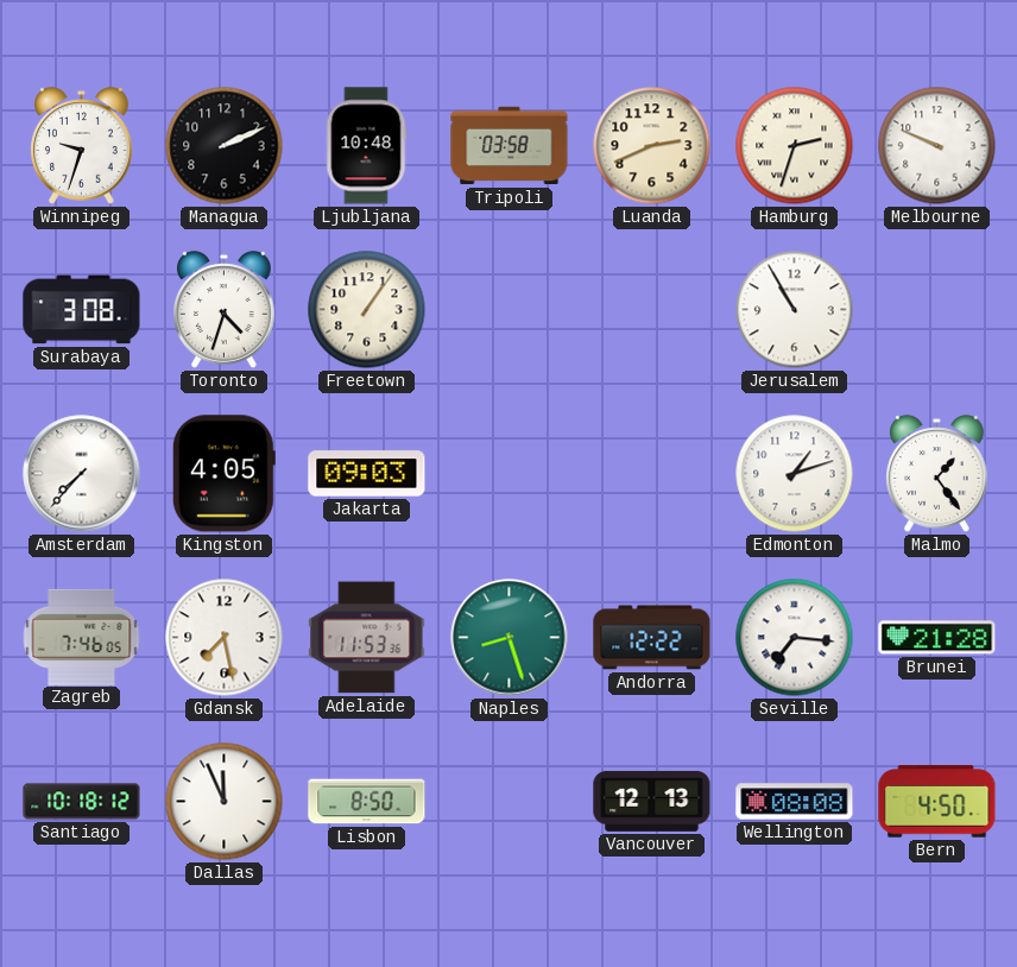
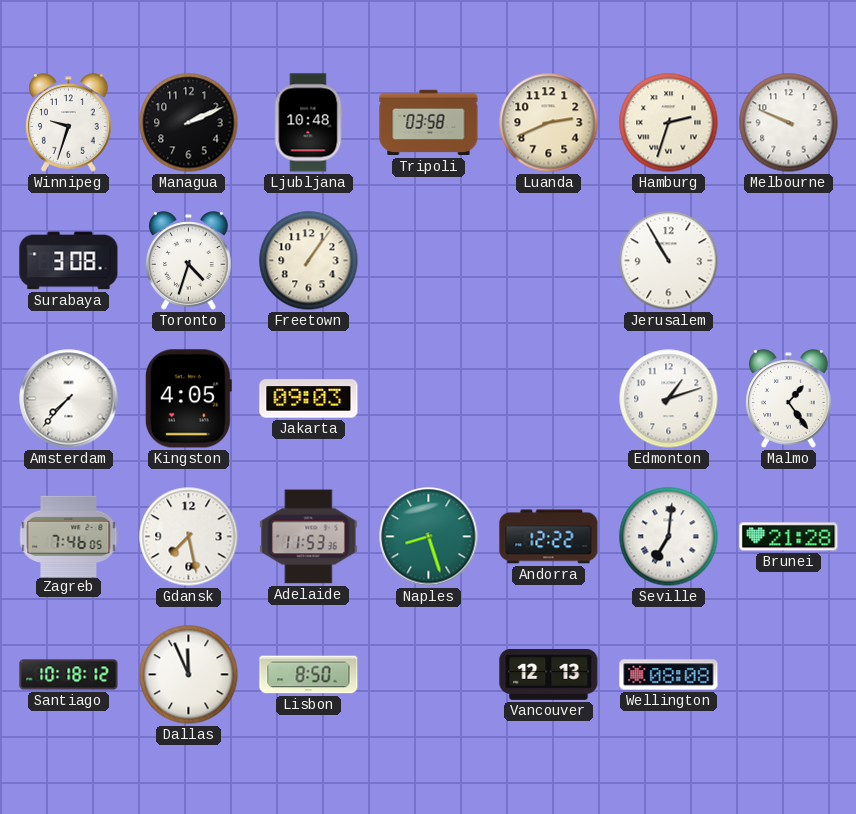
Seville: 7:16 -> 7:01
Bern: 4:50 -> none
